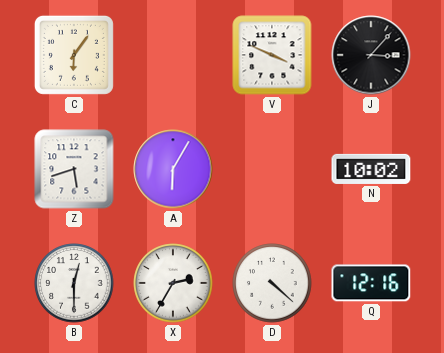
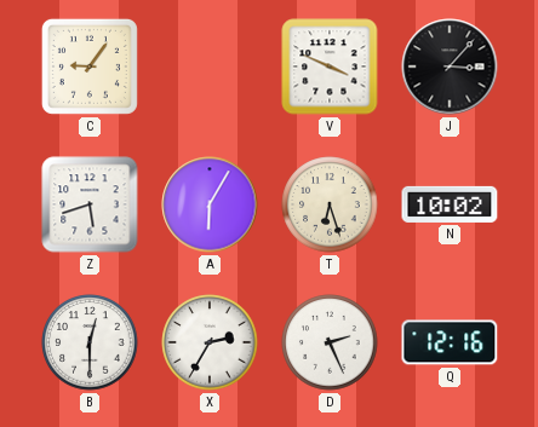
C: 6:06 -> 9:06
T: none -> 6:27
D: 4:22 -> 2:26
